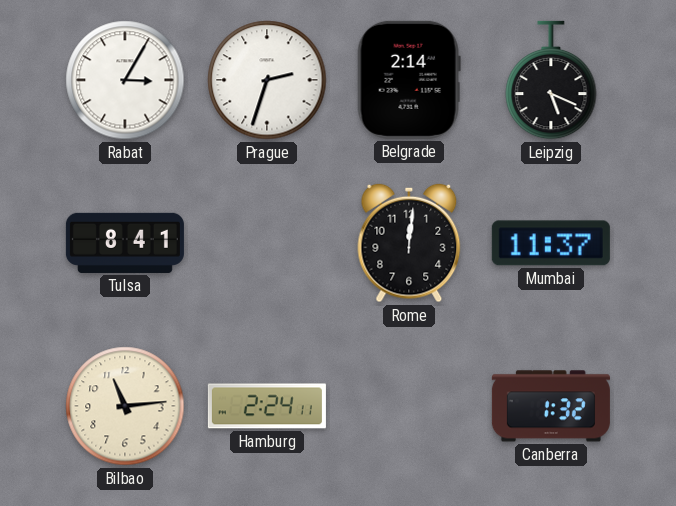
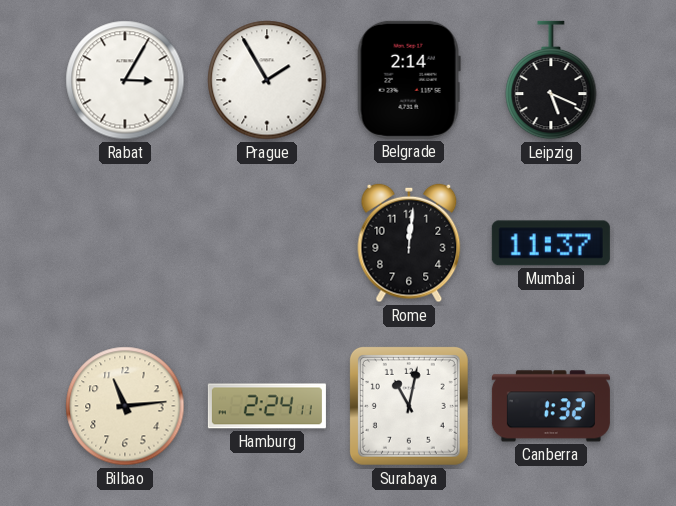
Prague: 2:33 -> 1:55
Tulsa: 8:41 -> none
Surabaya: none -> 11:02
